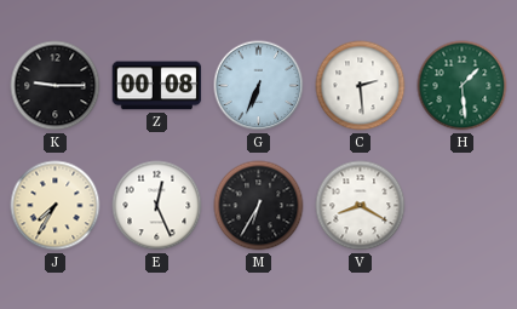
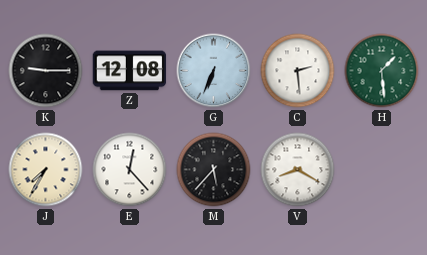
Z: 00:08 -> 12:08
E: 12:26 -> 12:23
M: 6:35 -> 5:37
